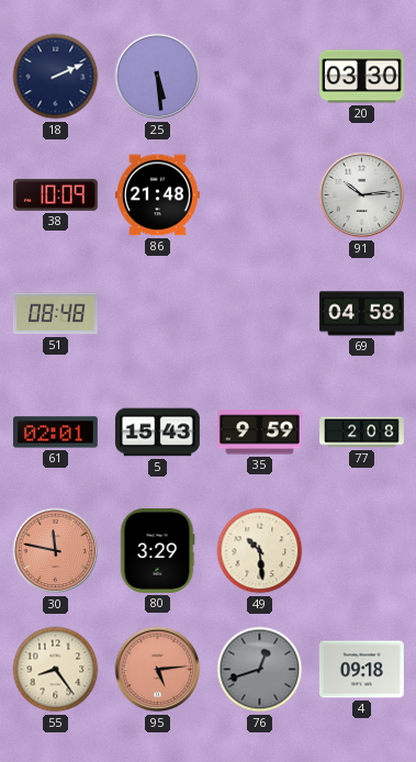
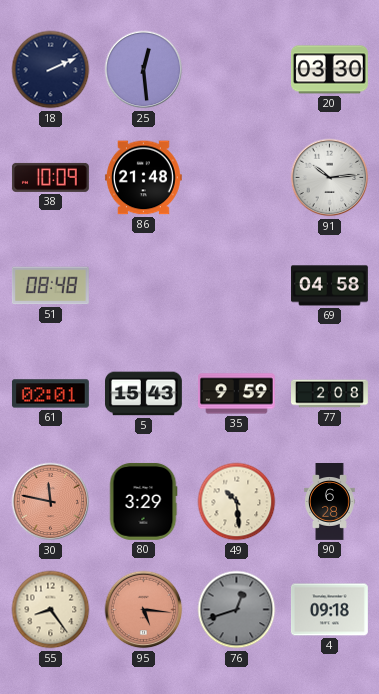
25: 5:29 -> 12:29
90: none -> 6:28
95: 5:14 -> 5:16
